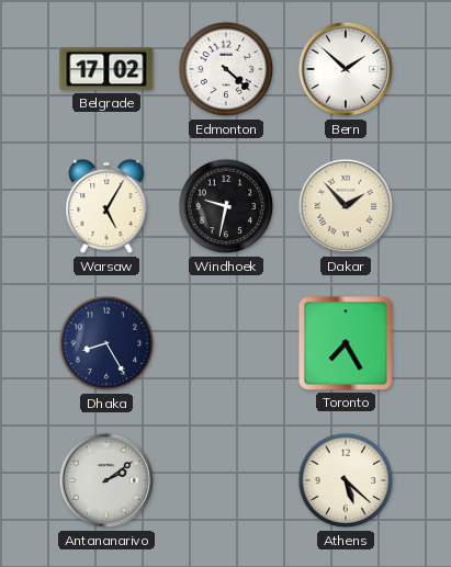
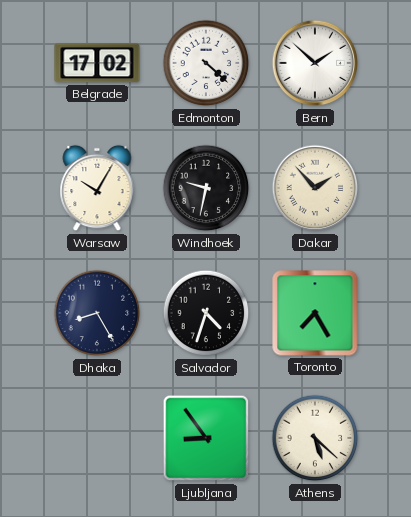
Warsaw: 5:05 -> 10:05
Salvador: none -> 4:33
Antananarivo: 2:09 -> none
Ljubljana: none -> 8:54
